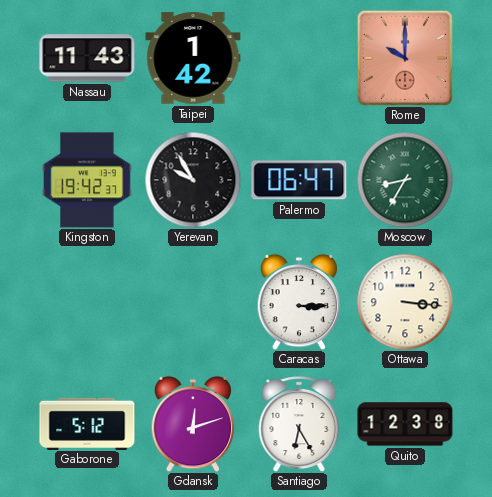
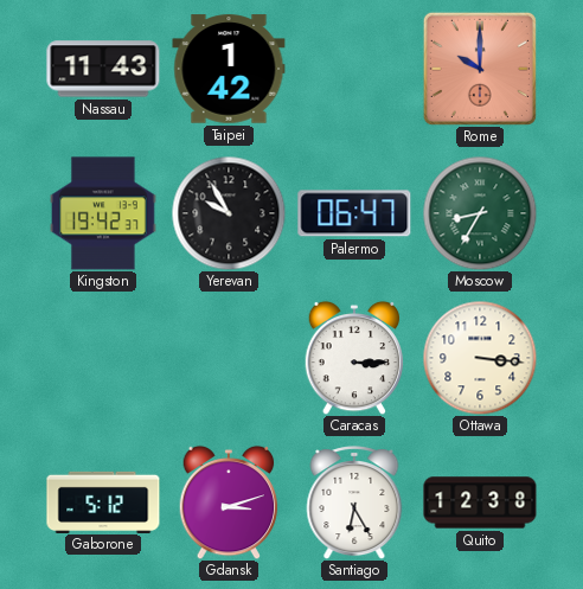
Gdansk: 12:12 -> 3:12
